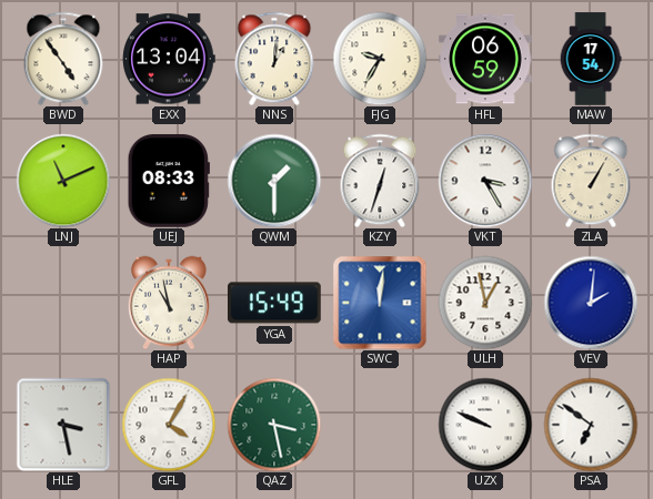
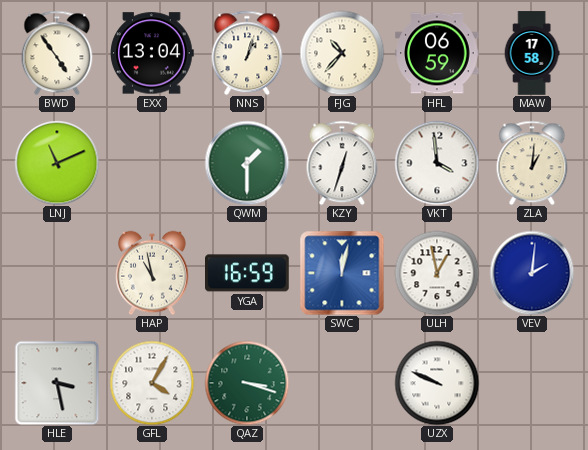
NNS: 1:01 -> 1:03
FJG: 9:35 -> 10:37
MAW: 17:54 -> 17:58
UEJ: 08:33 -> none
VKT: 3:25 -> 3:59
ZLA: 1:05 -> 1:01
YGA: 15:49 -> 16:59
SWC: 12:01 -> 12:02
QAZ: 3:28 -> 3:18
PSA: 6:51 -> none
